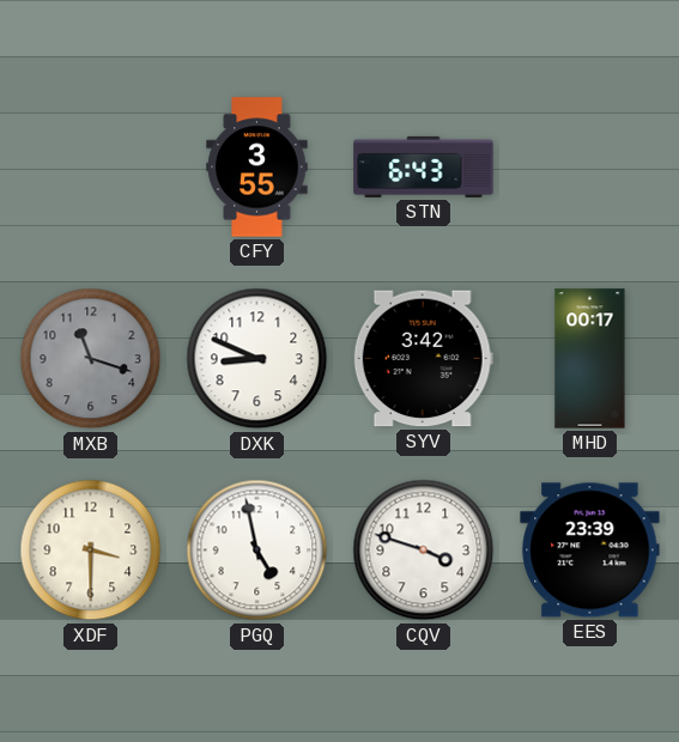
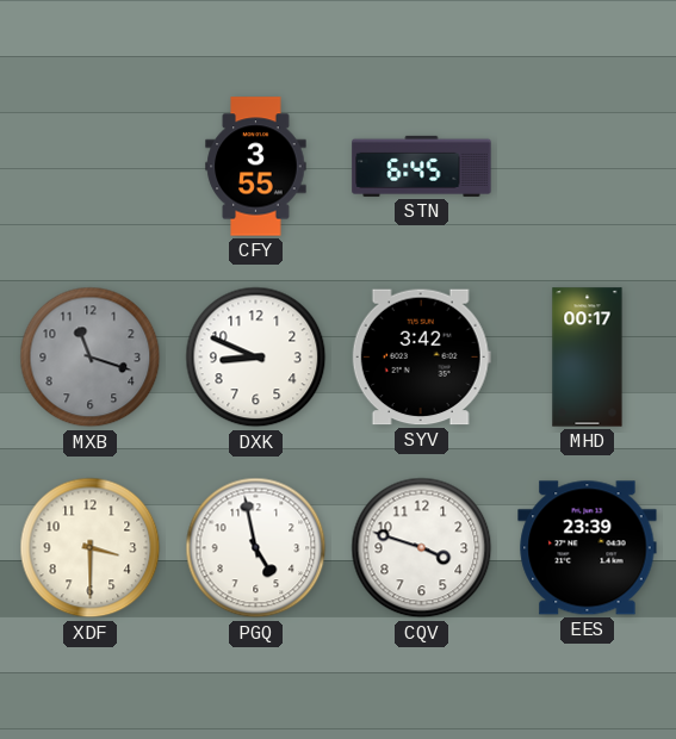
STN: 6:43 -> 6:45
